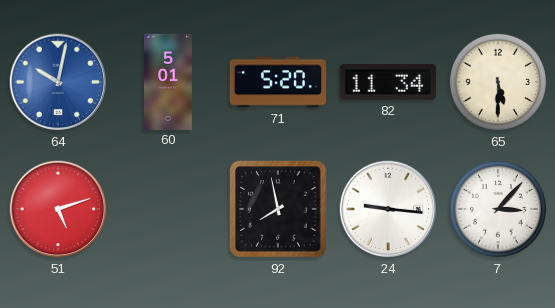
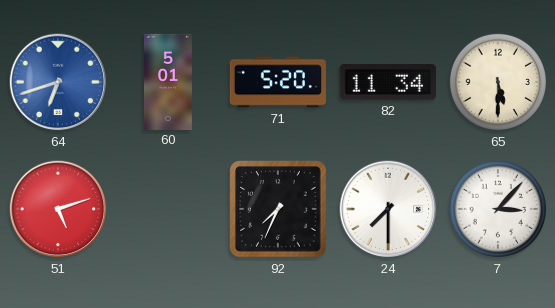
64: 10:02 -> 6:42
92: 7:58 -> 7:34
24: 9:16 -> 7:30
